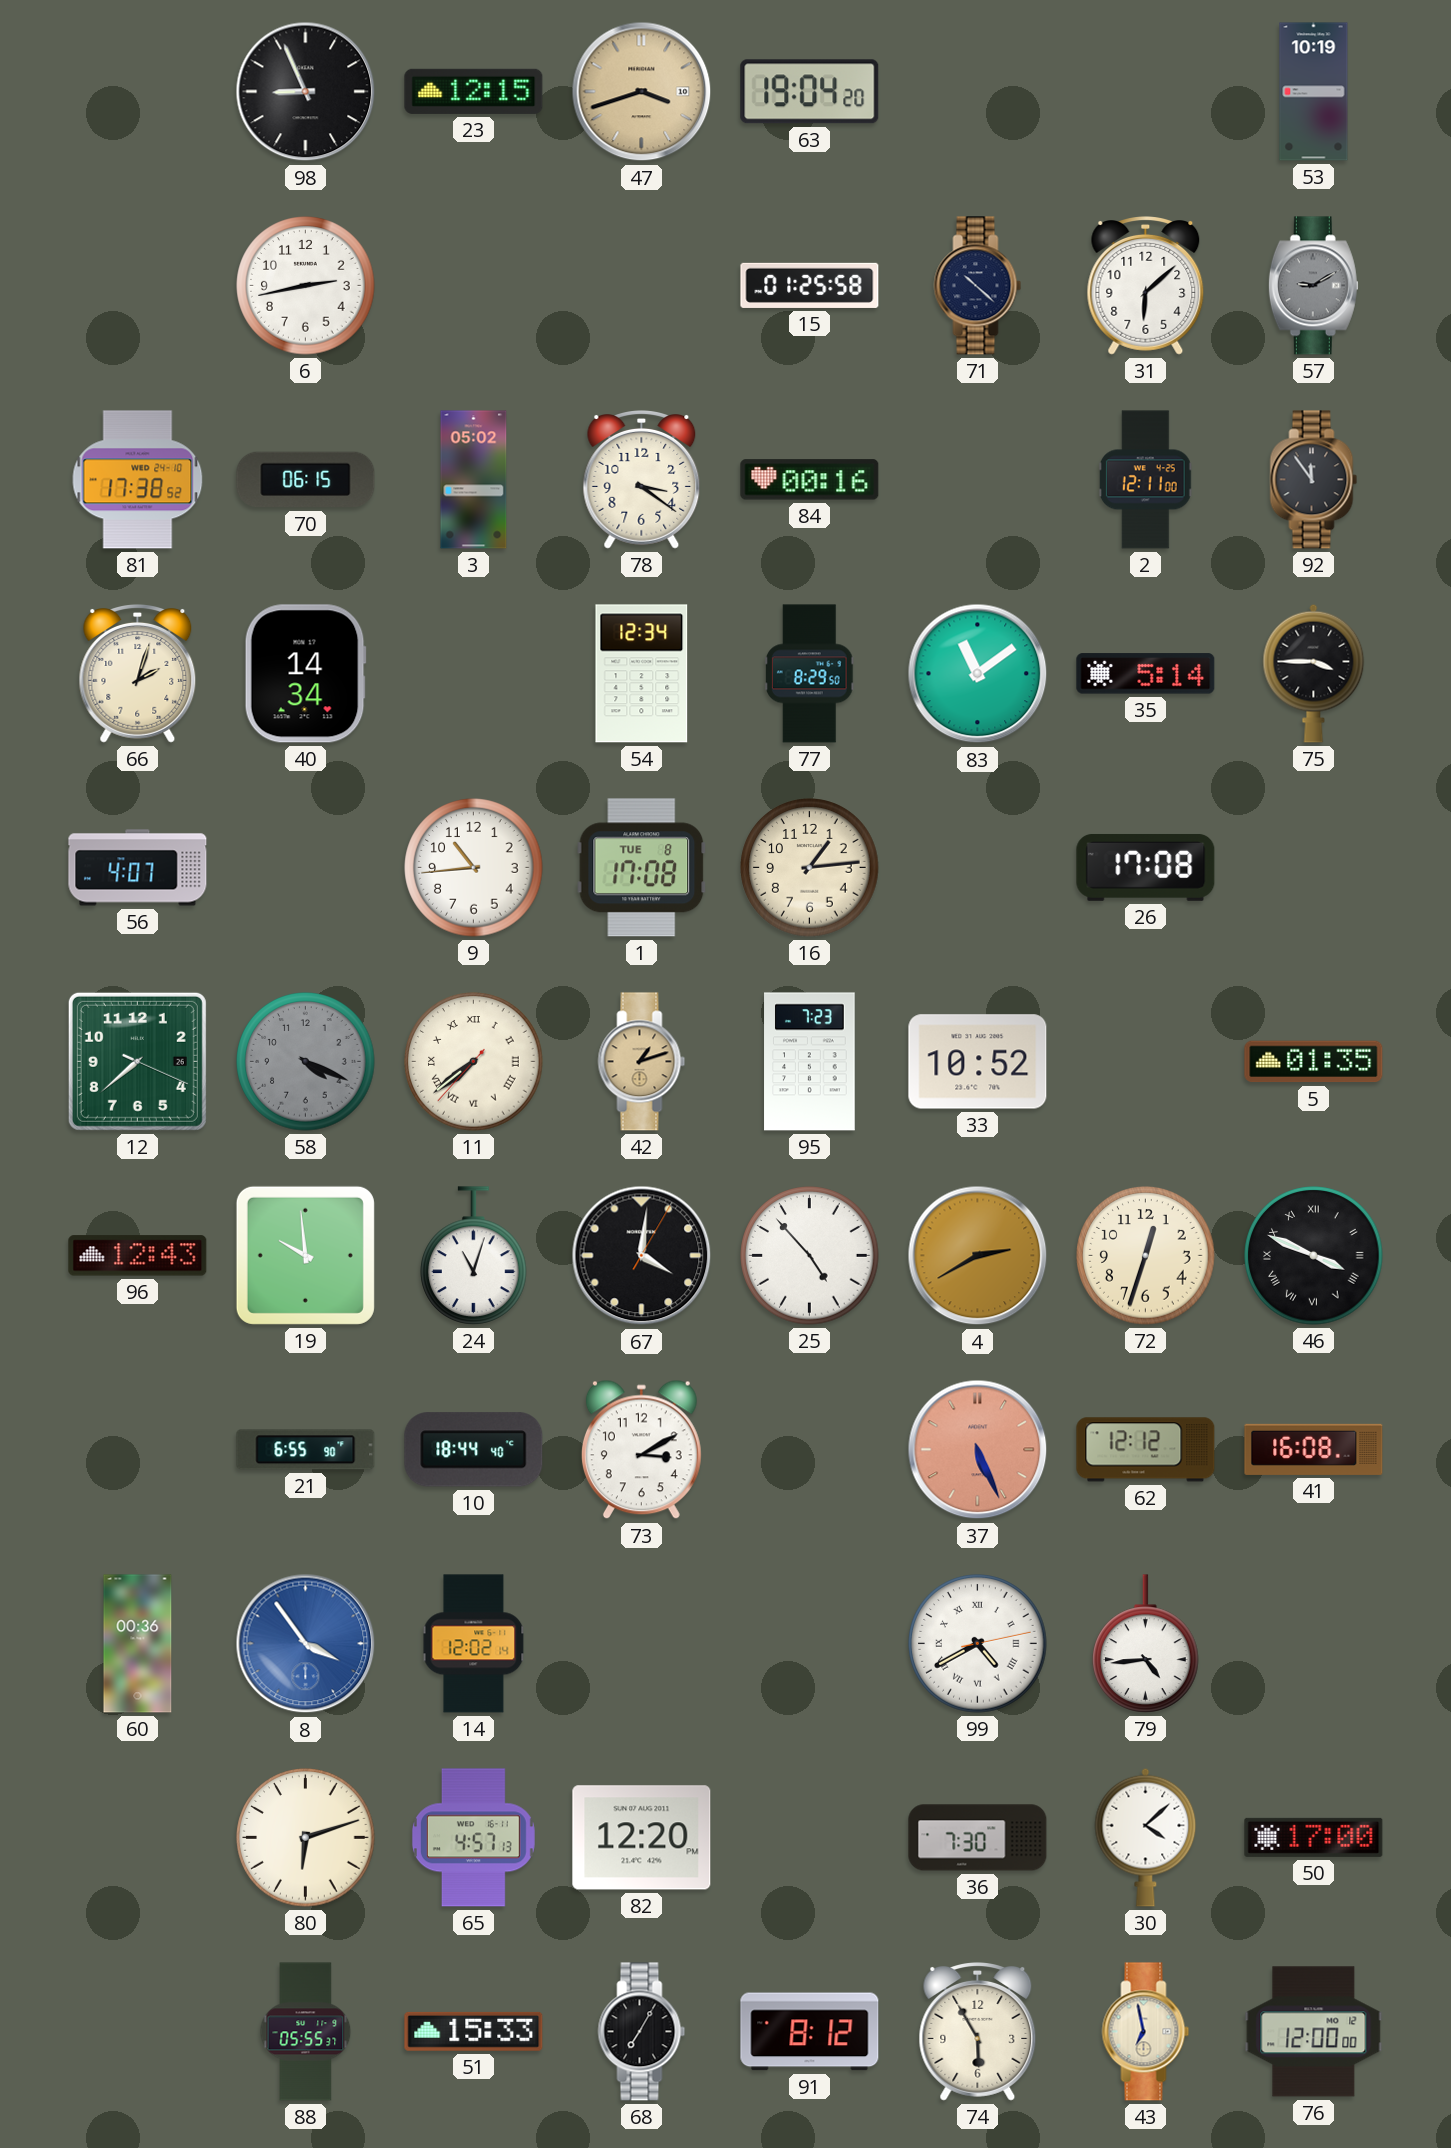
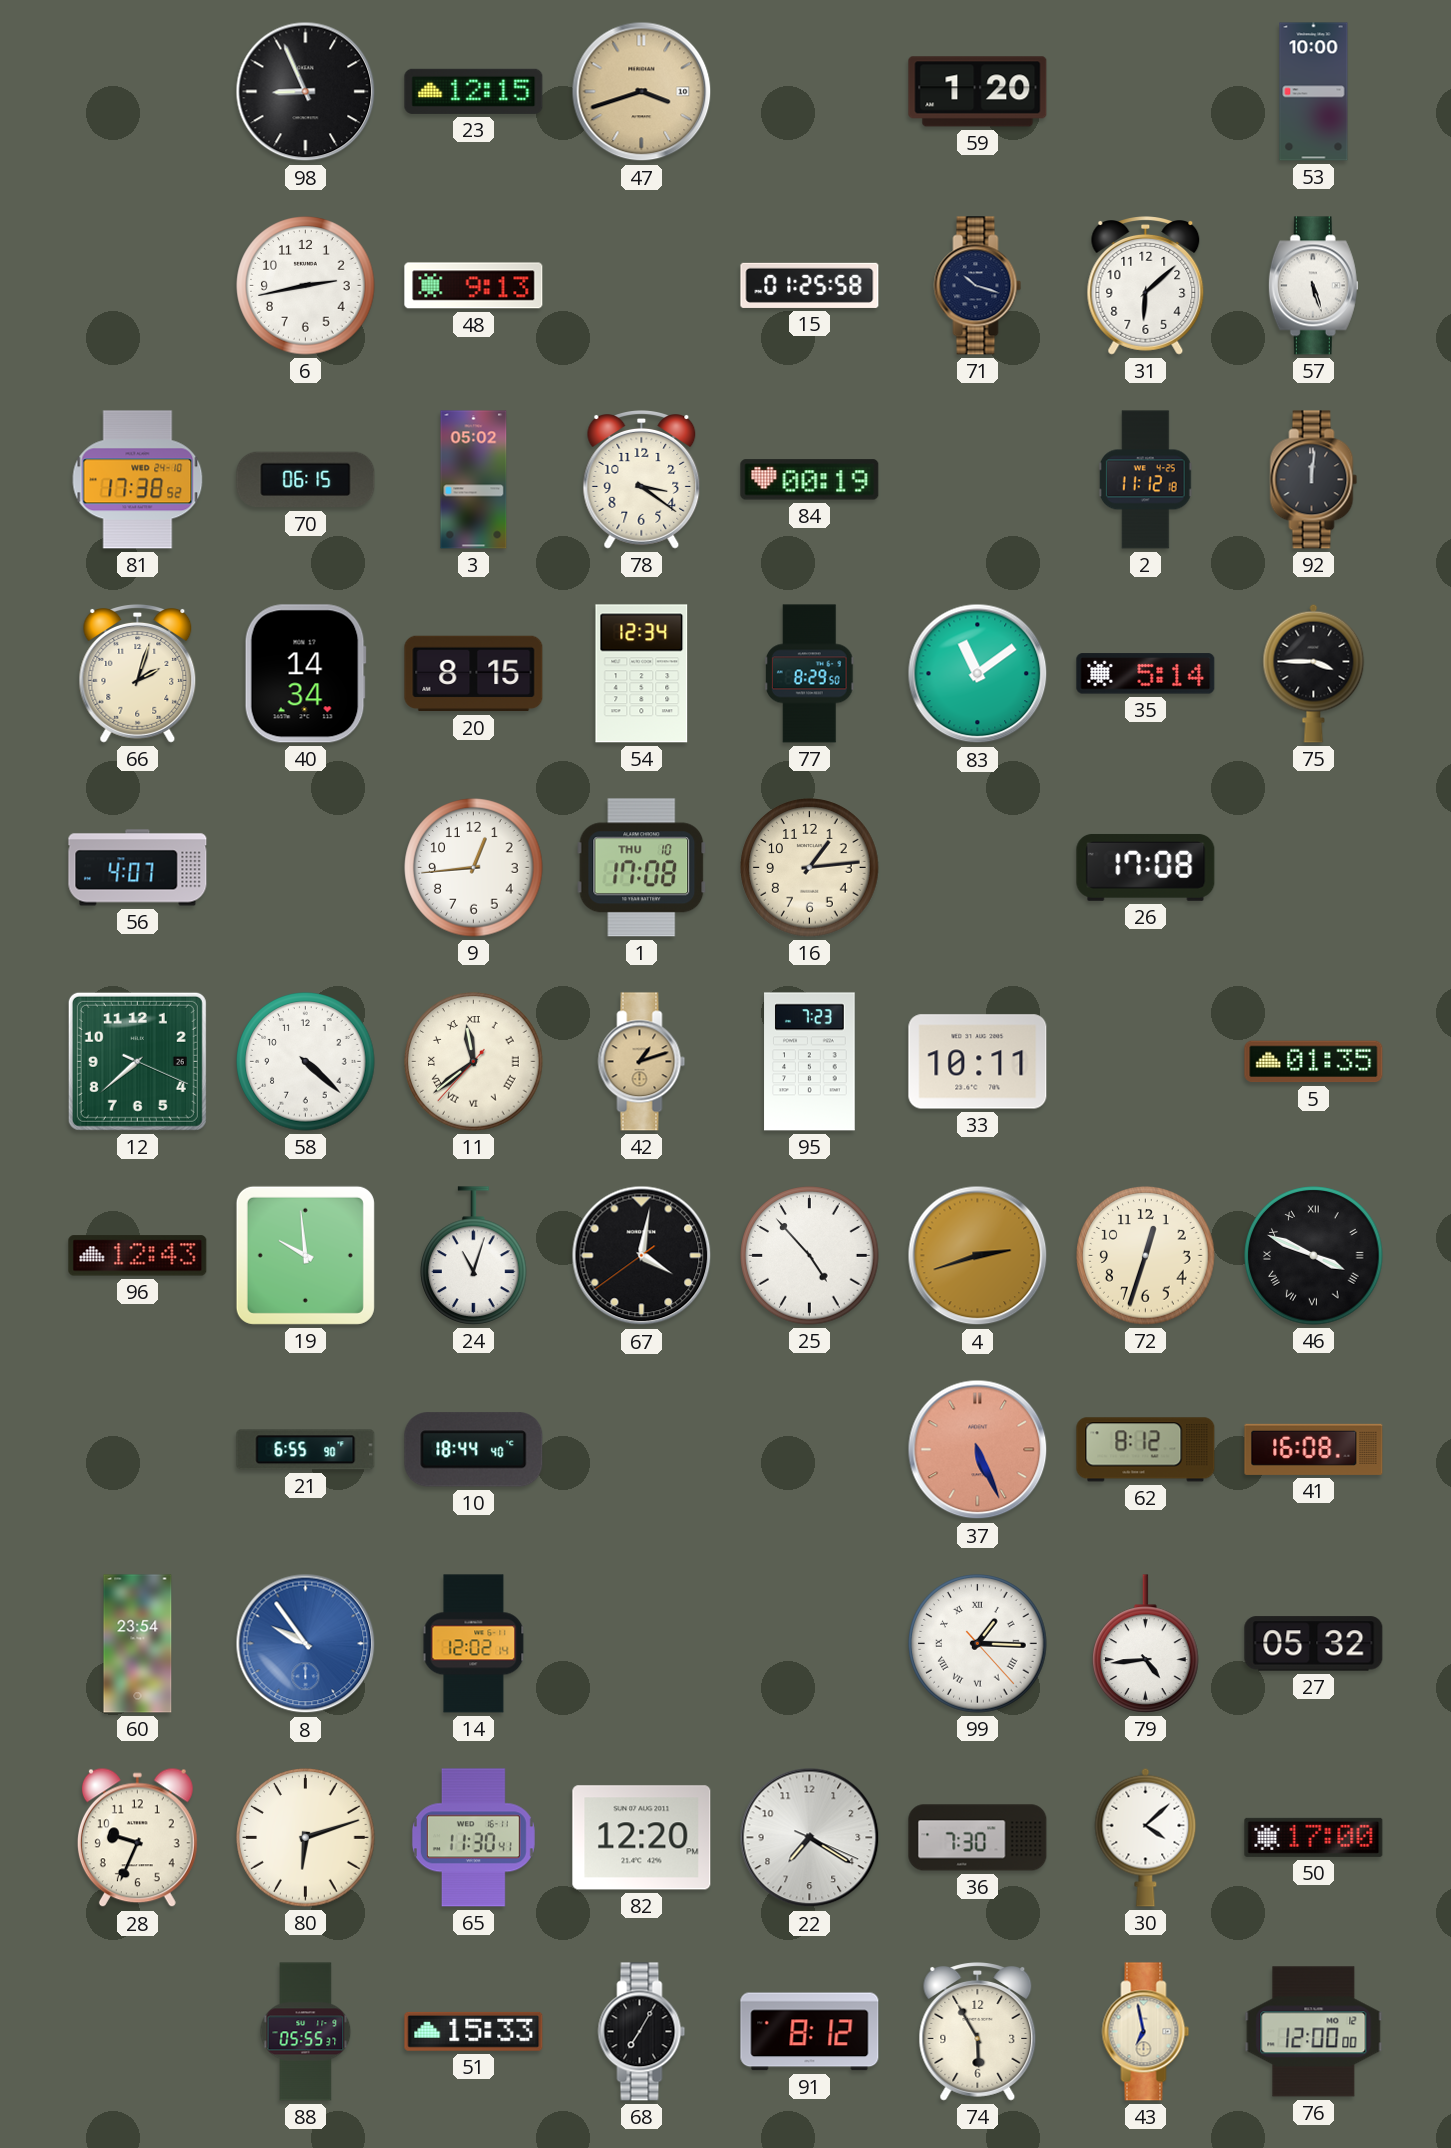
63: 19:04 -> none
59: none -> 1:20
53: 10:19 -> 10:00
48: none -> 9:13
71: 10:22 -> 10:18
57: 9:10 -> 5:27
57 dial: grey -> white
84: 00:16 -> 00:19
2: 12:11 -> 11:12
92: 11:54 -> 12:01
20: none -> 8:15
9: 10:44 -> 12:44
1 date: TUE 8 -> THU 10
58: 4:19 -> 4:22
58 dial: grey -> white
11: 7:38 -> 11:38
33: 10:52 -> 10:11
67: 4:01:05 -> 4:01:39
4: 2:40 -> 2:42
73: 3:10 -> none
62: 12:12 -> 8:12
60: 00:36 -> 23:54
8: 3:54 -> 9:54
99: 4:40 -> 1:15
27: none -> 05:32
28: none -> 9:34
65: 4:57 -> 11:30
22: none -> 7:20
